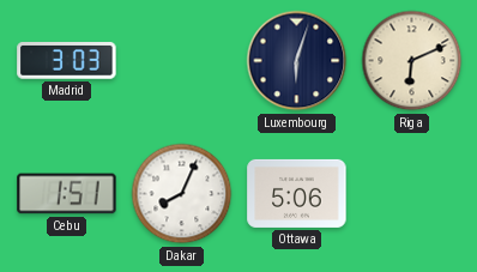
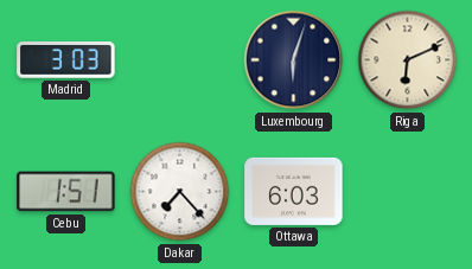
Dakar: 8:04 -> 7:23
Ottawa: 5:06 -> 6:03
